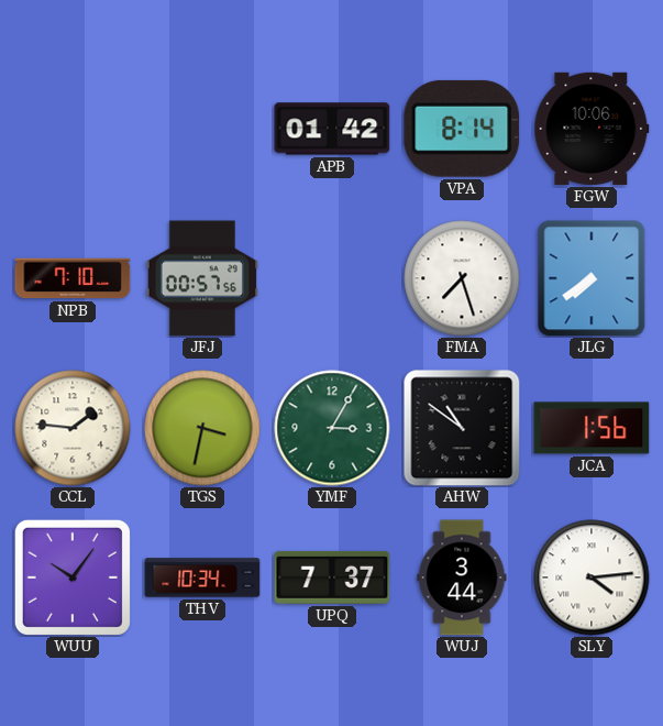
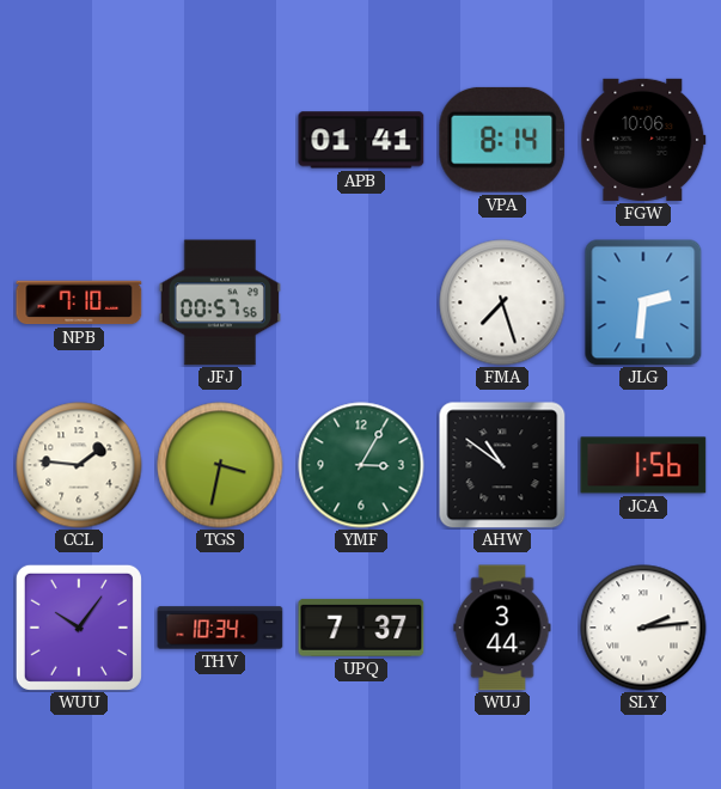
APB: 01:42 -> 01:41
JLG: 7:39 -> 2:31
SLY: 4:14 -> 2:14
